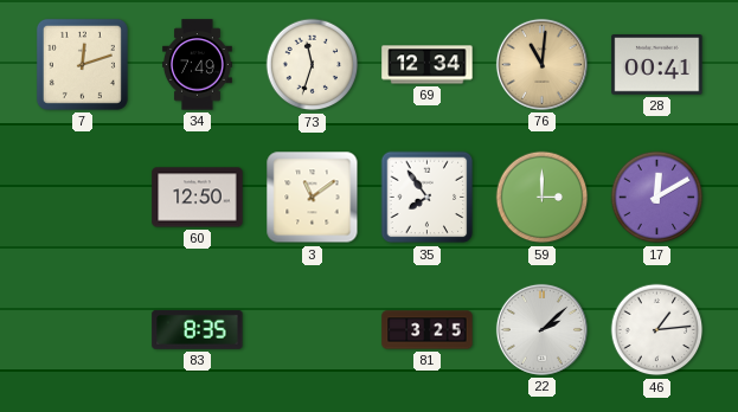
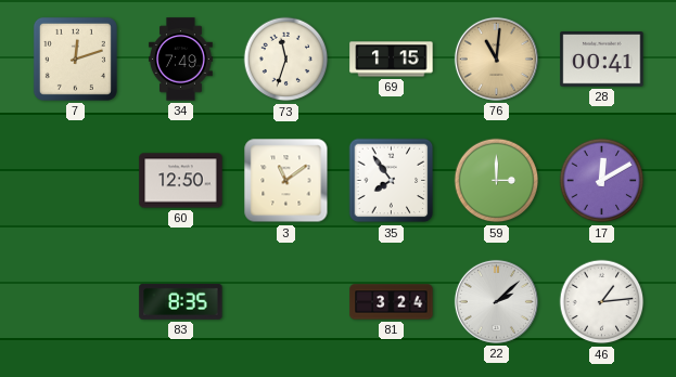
69: 12:34 -> 1:15
81: 3:25 -> 3:24
